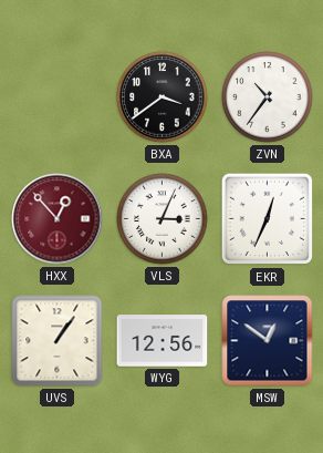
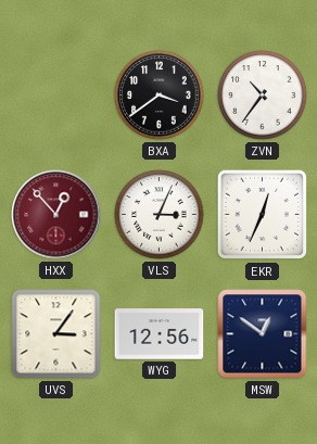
UVS: 1:06 -> 3:06
